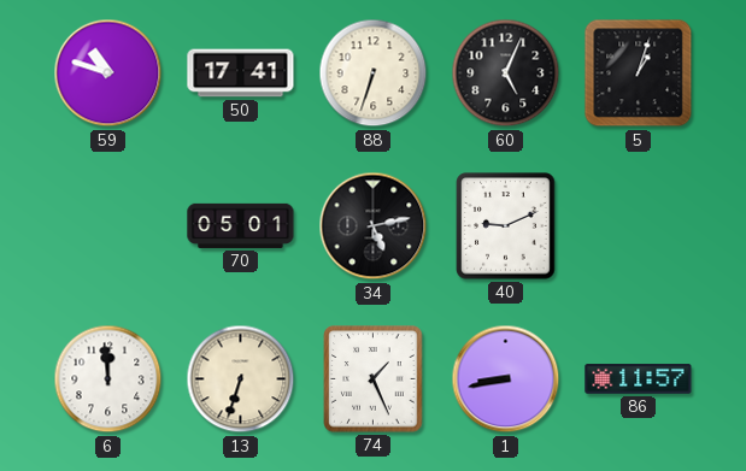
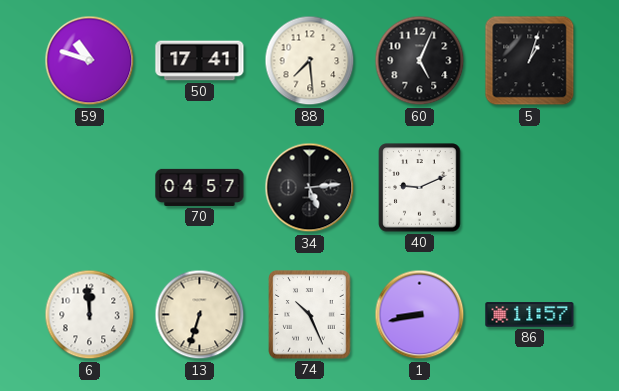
88: 6:33 -> 7:29
70: 05:01 -> 04:57
34: 5:13 -> 5:14
74: 1:26 -> 10:26
